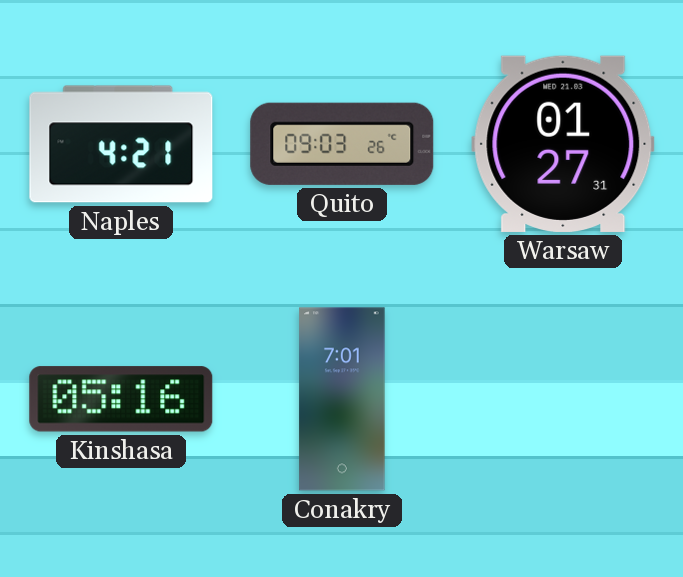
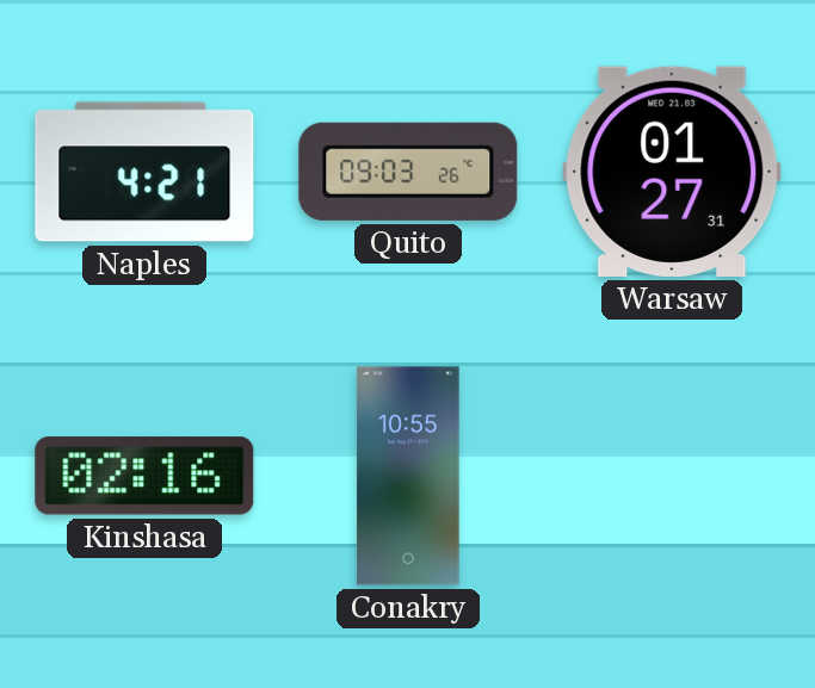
Kinshasa: 05:16 -> 02:16
Conakry: 7:01 -> 10:55
